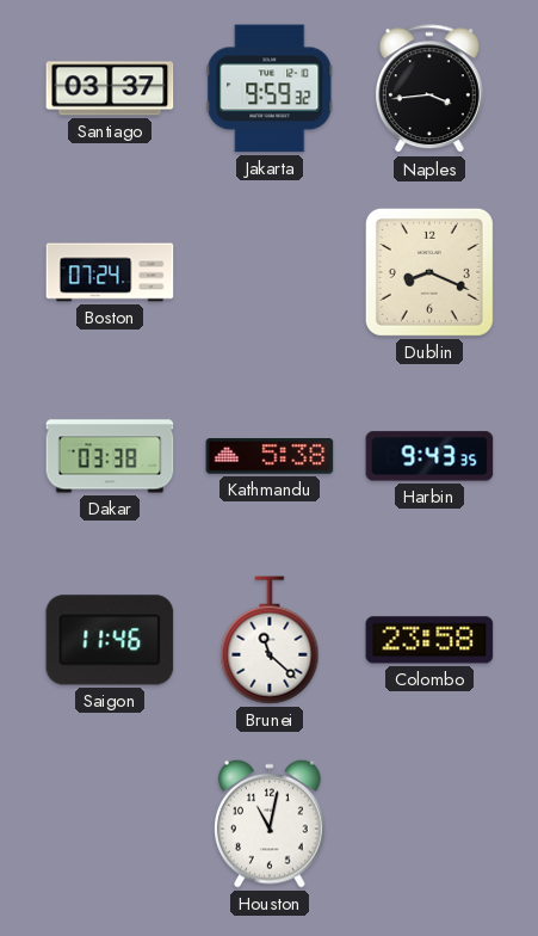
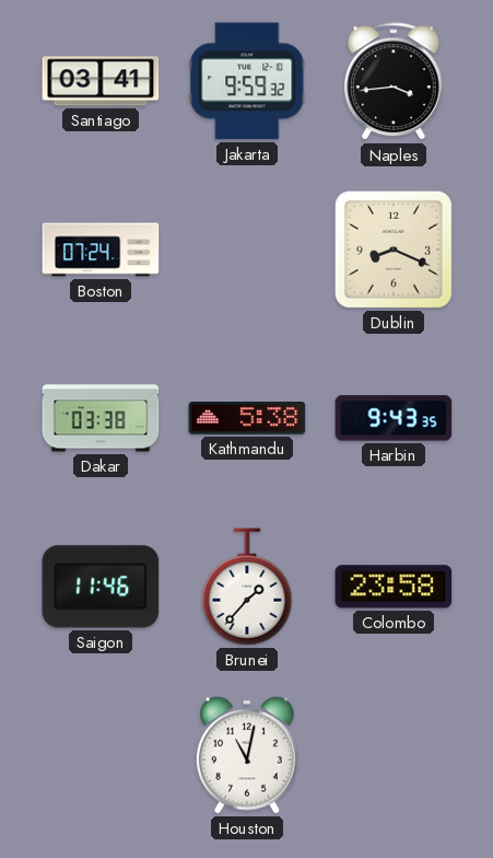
Santiago: 03:37 -> 03:41
Brunei: 11:22 -> 1:37
